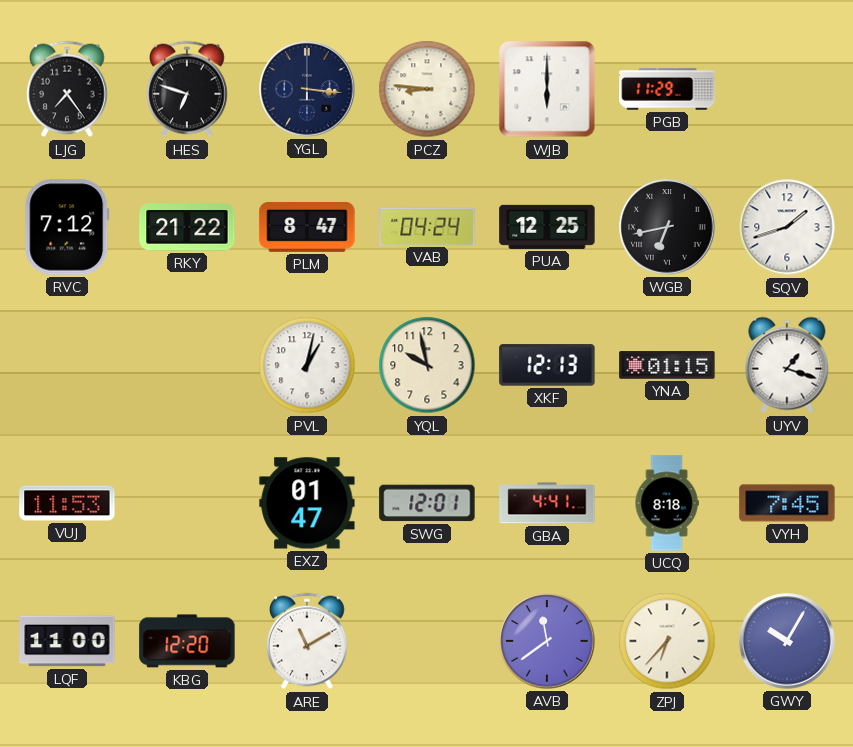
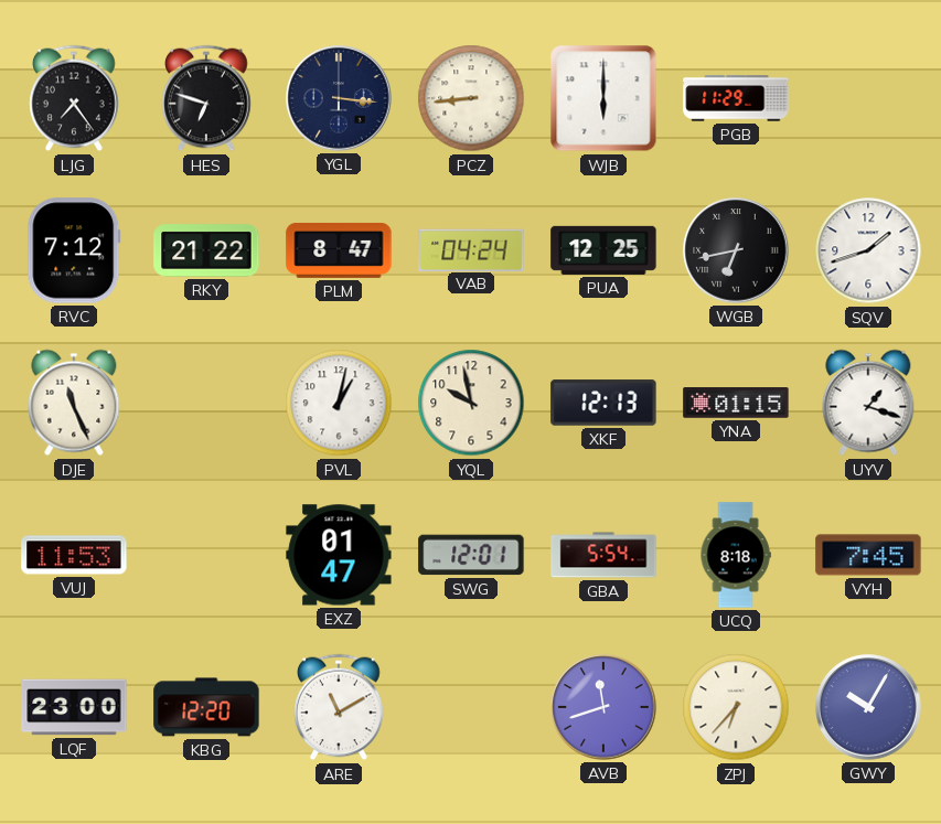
PCZ: 8:46 -> 8:44
DJE: none -> 11:26
GBA: 4:41 -> 5:54
LQF: 11:00 -> 23:00
AVB: 11:39 -> 11:42
